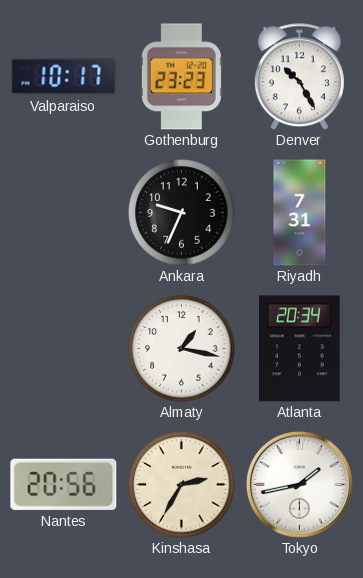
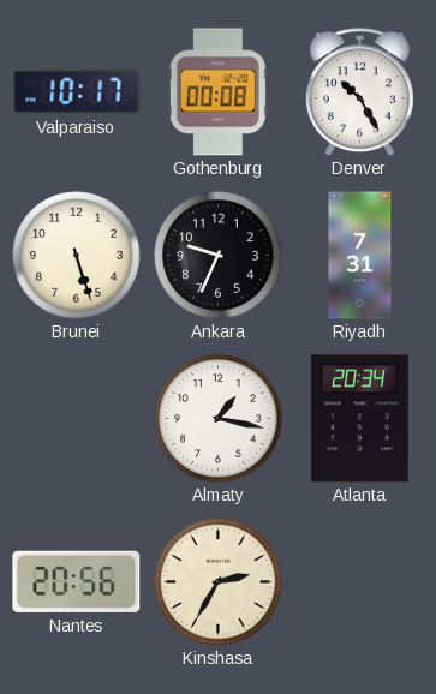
Gothenburg: 23:23 -> 00:08
Brunei: none -> 5:27
Tokyo: 1:43 -> none
